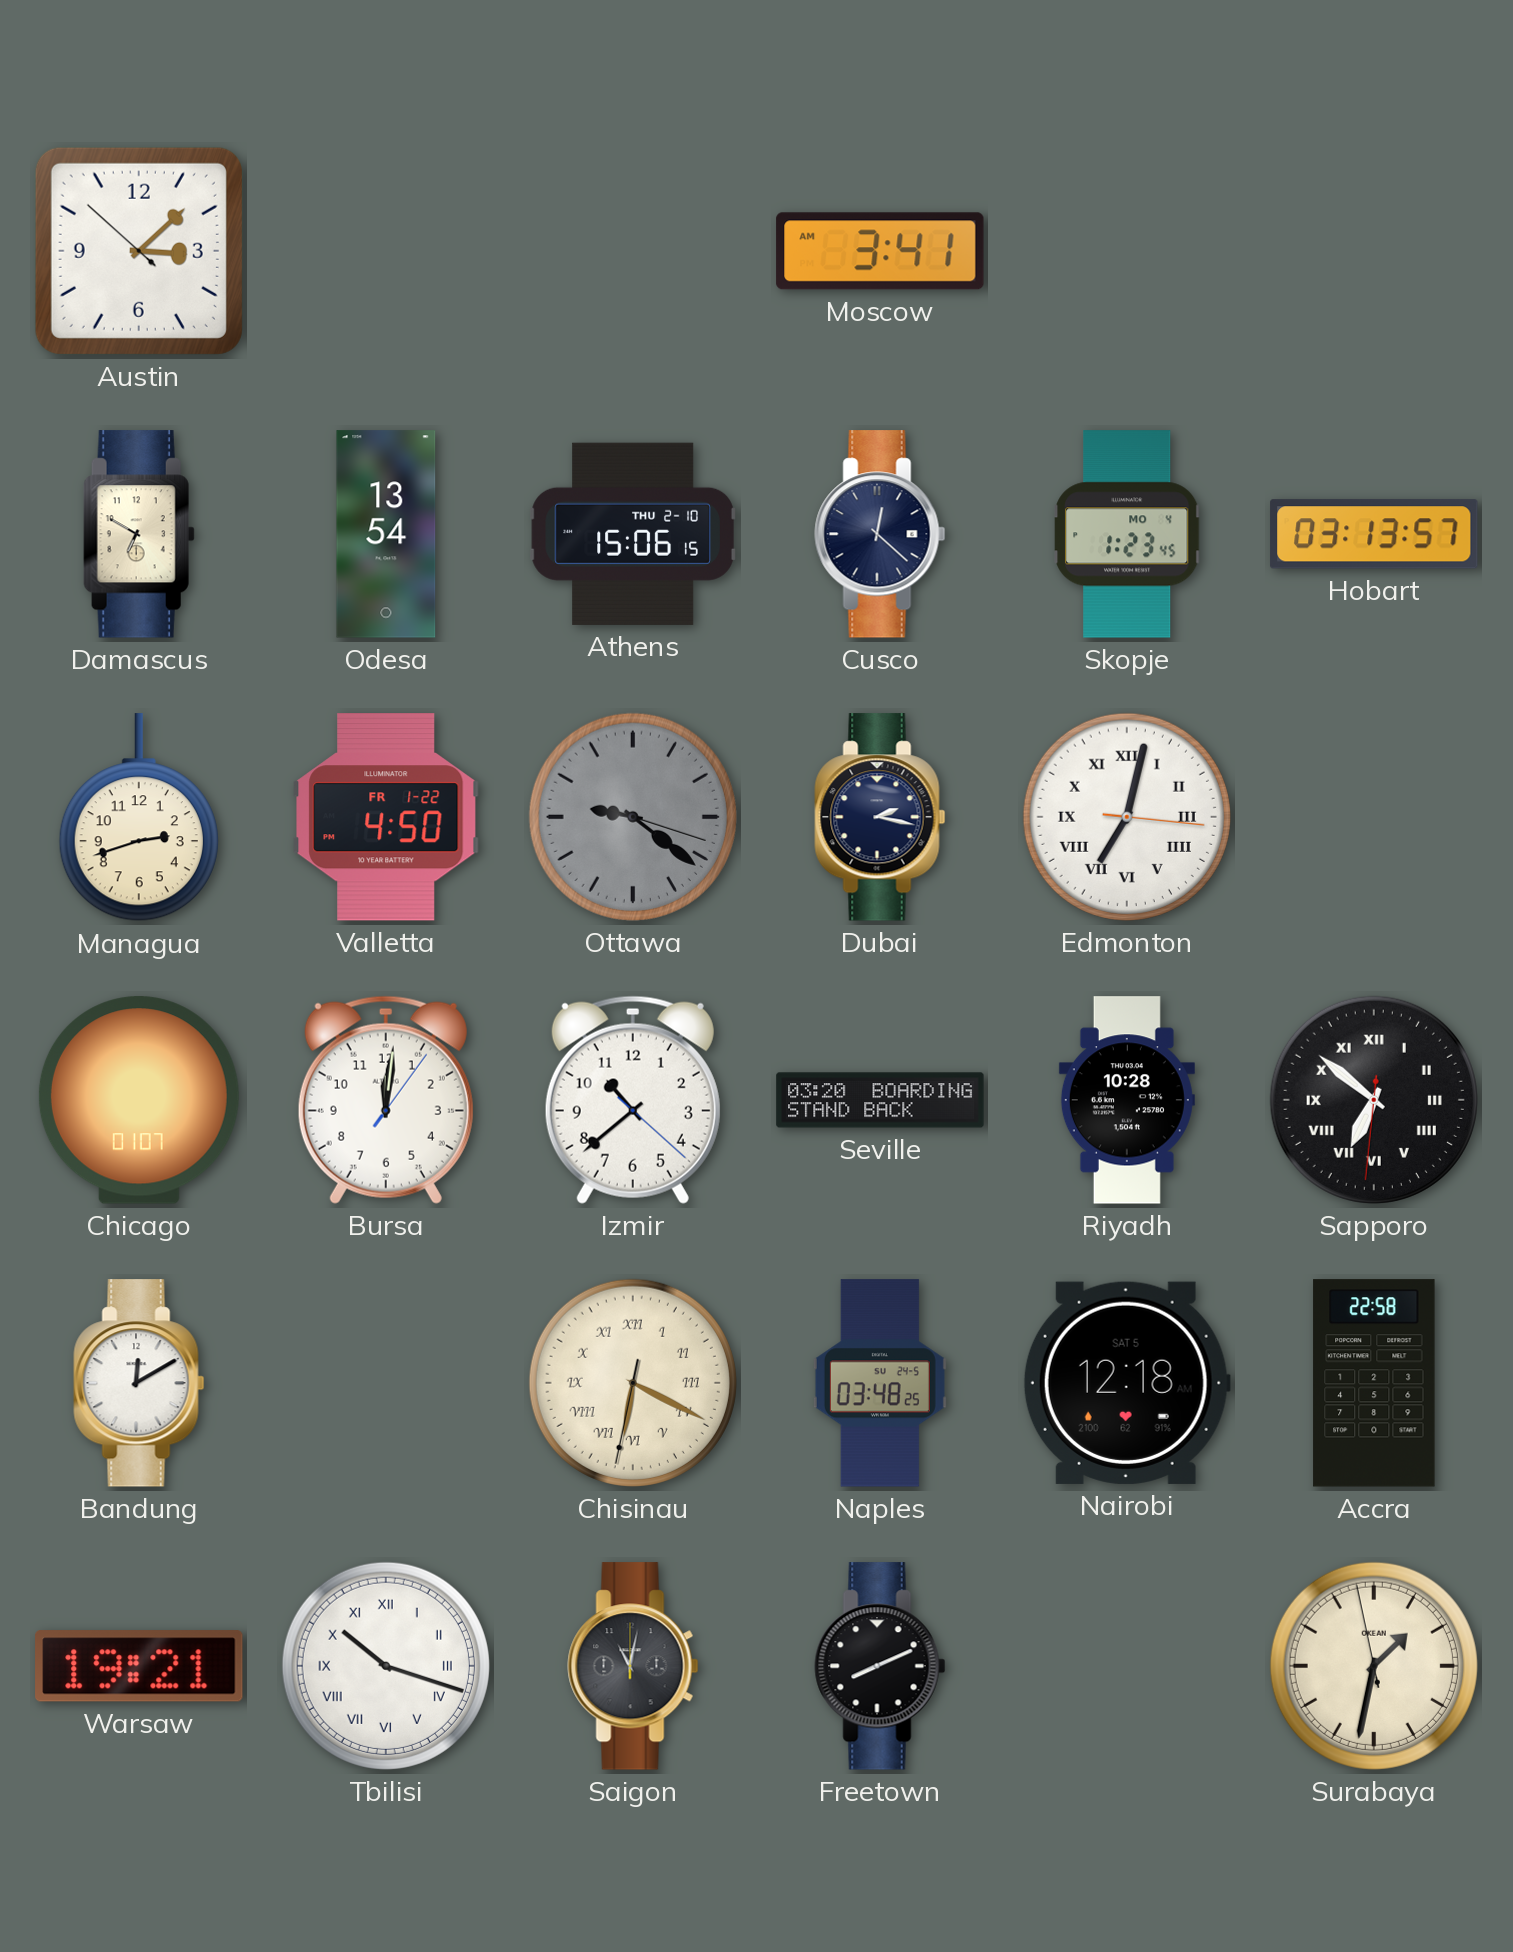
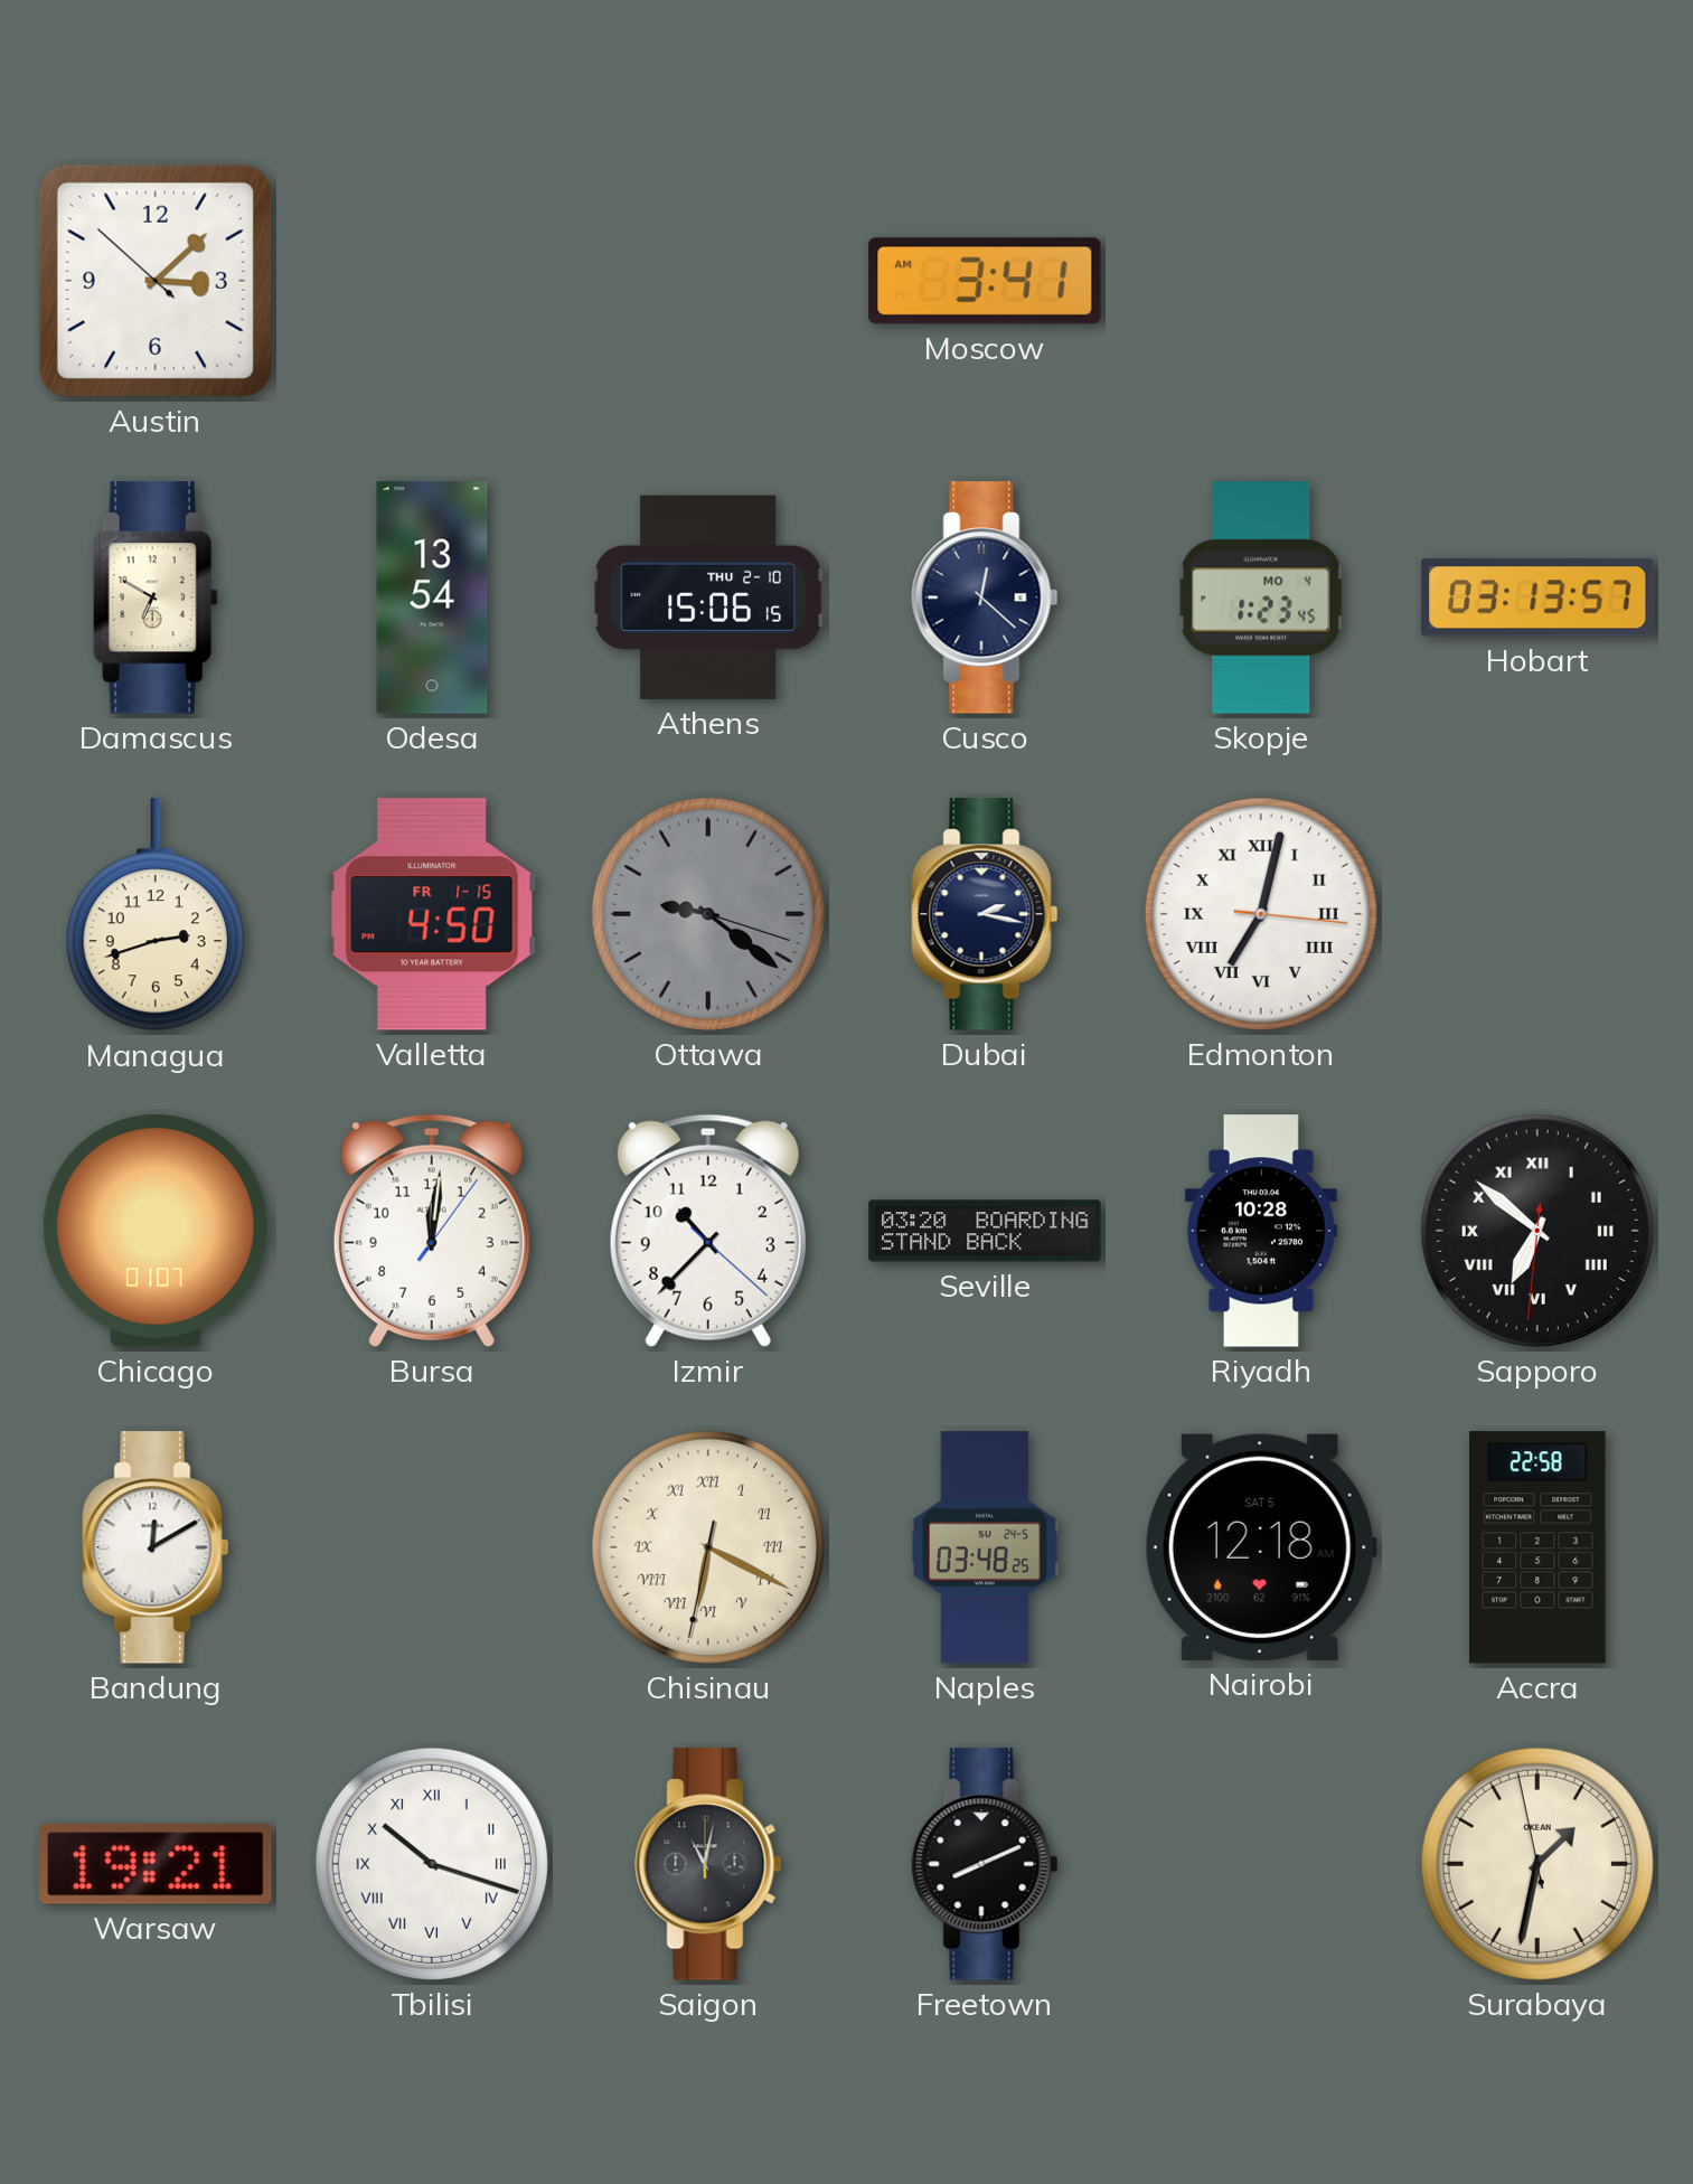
Valletta date: FR 1-22 -> FR 1-15
Izmir: 10:38 -> 10:37
